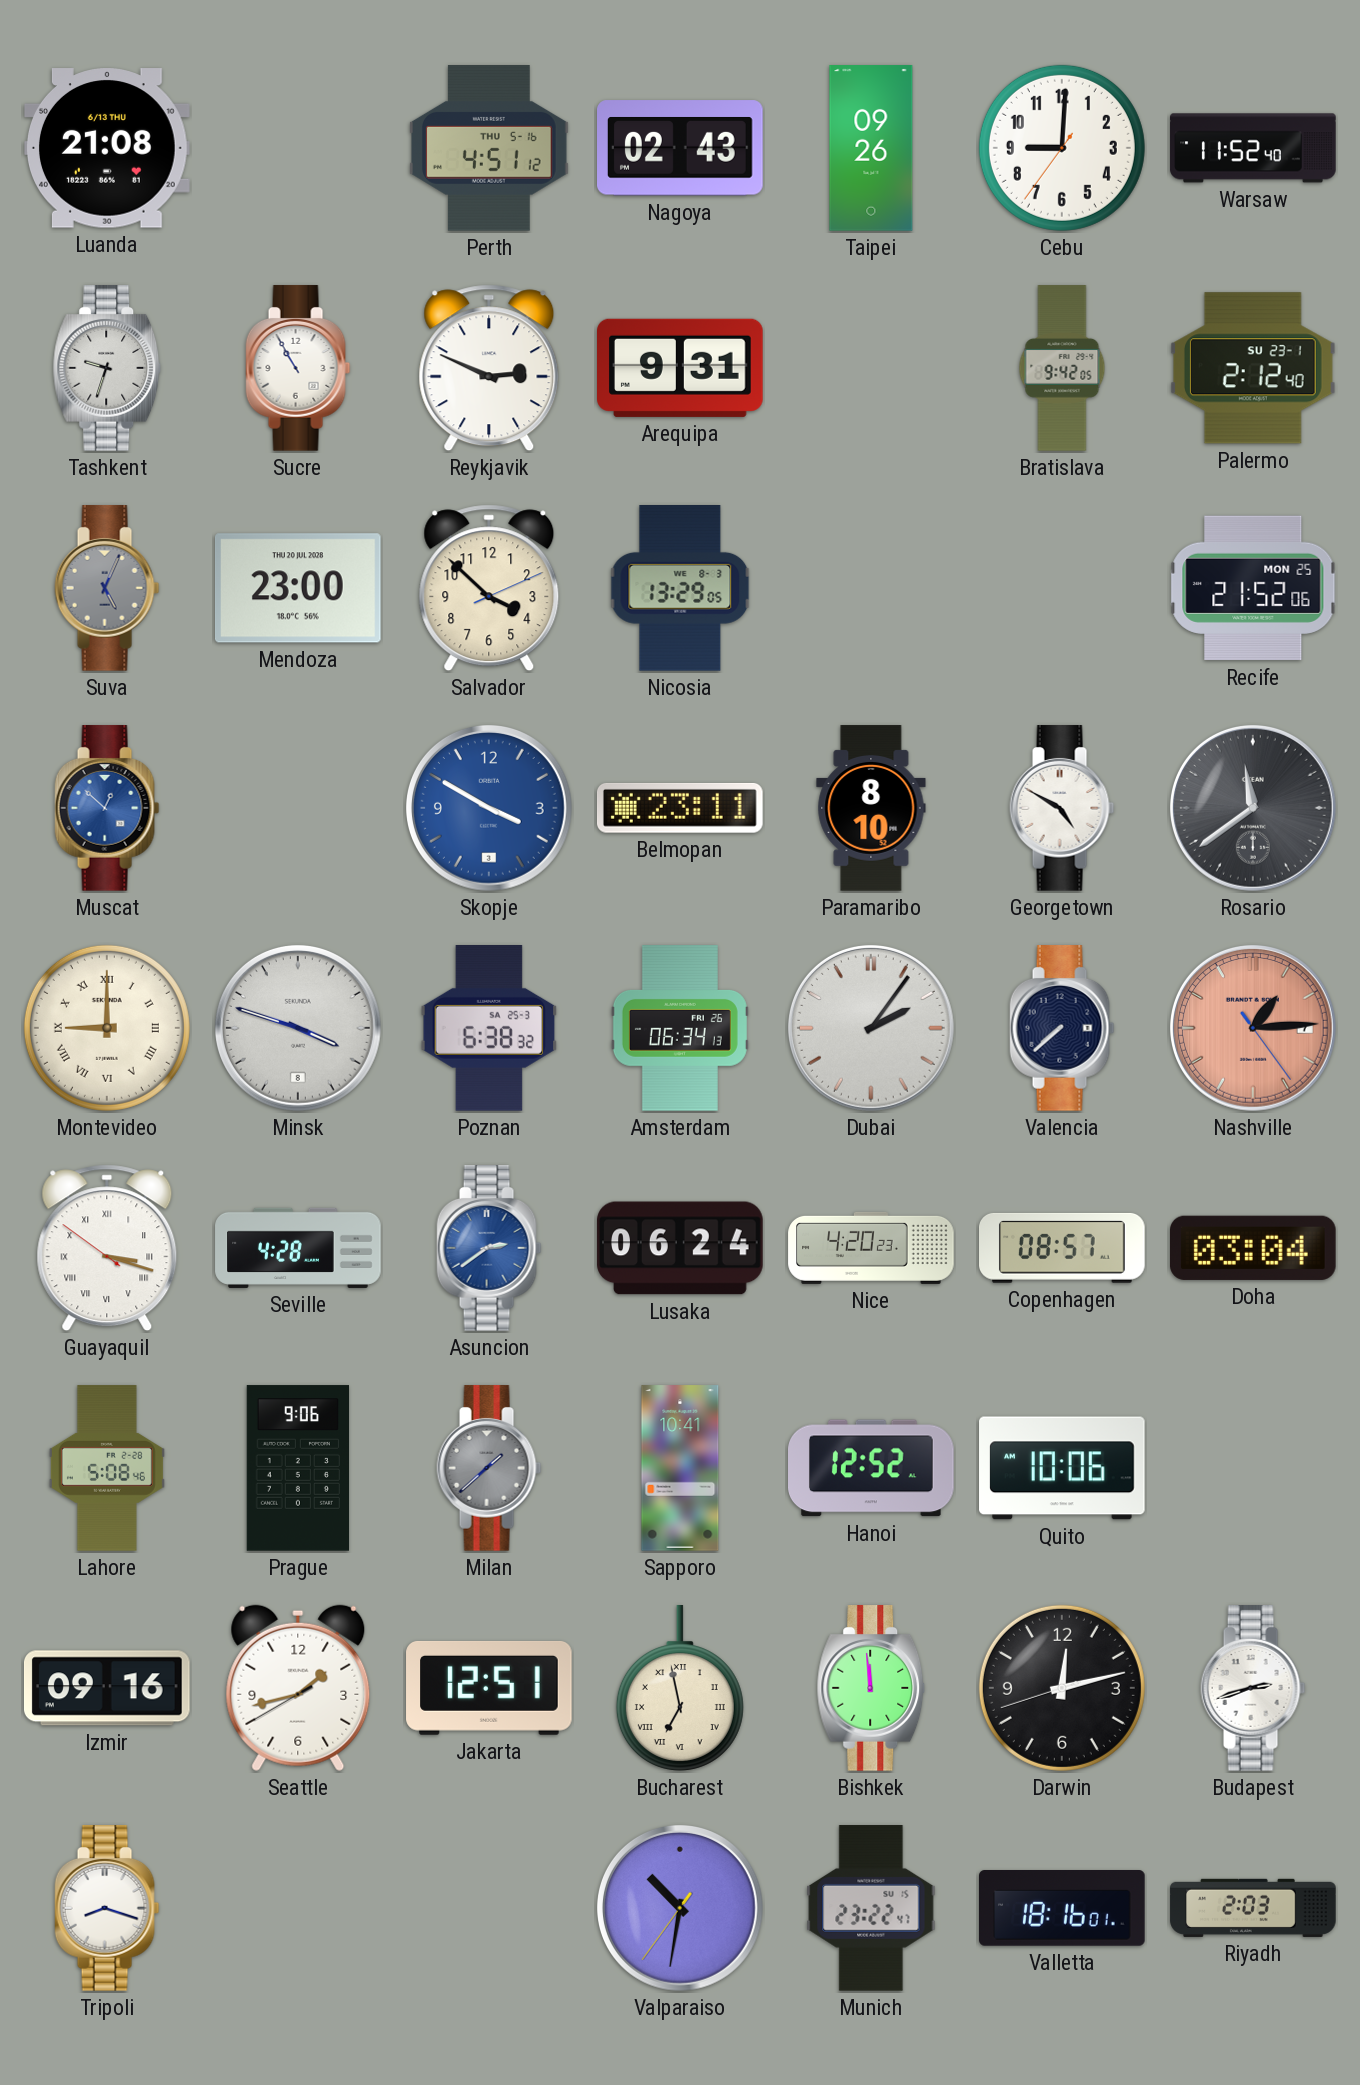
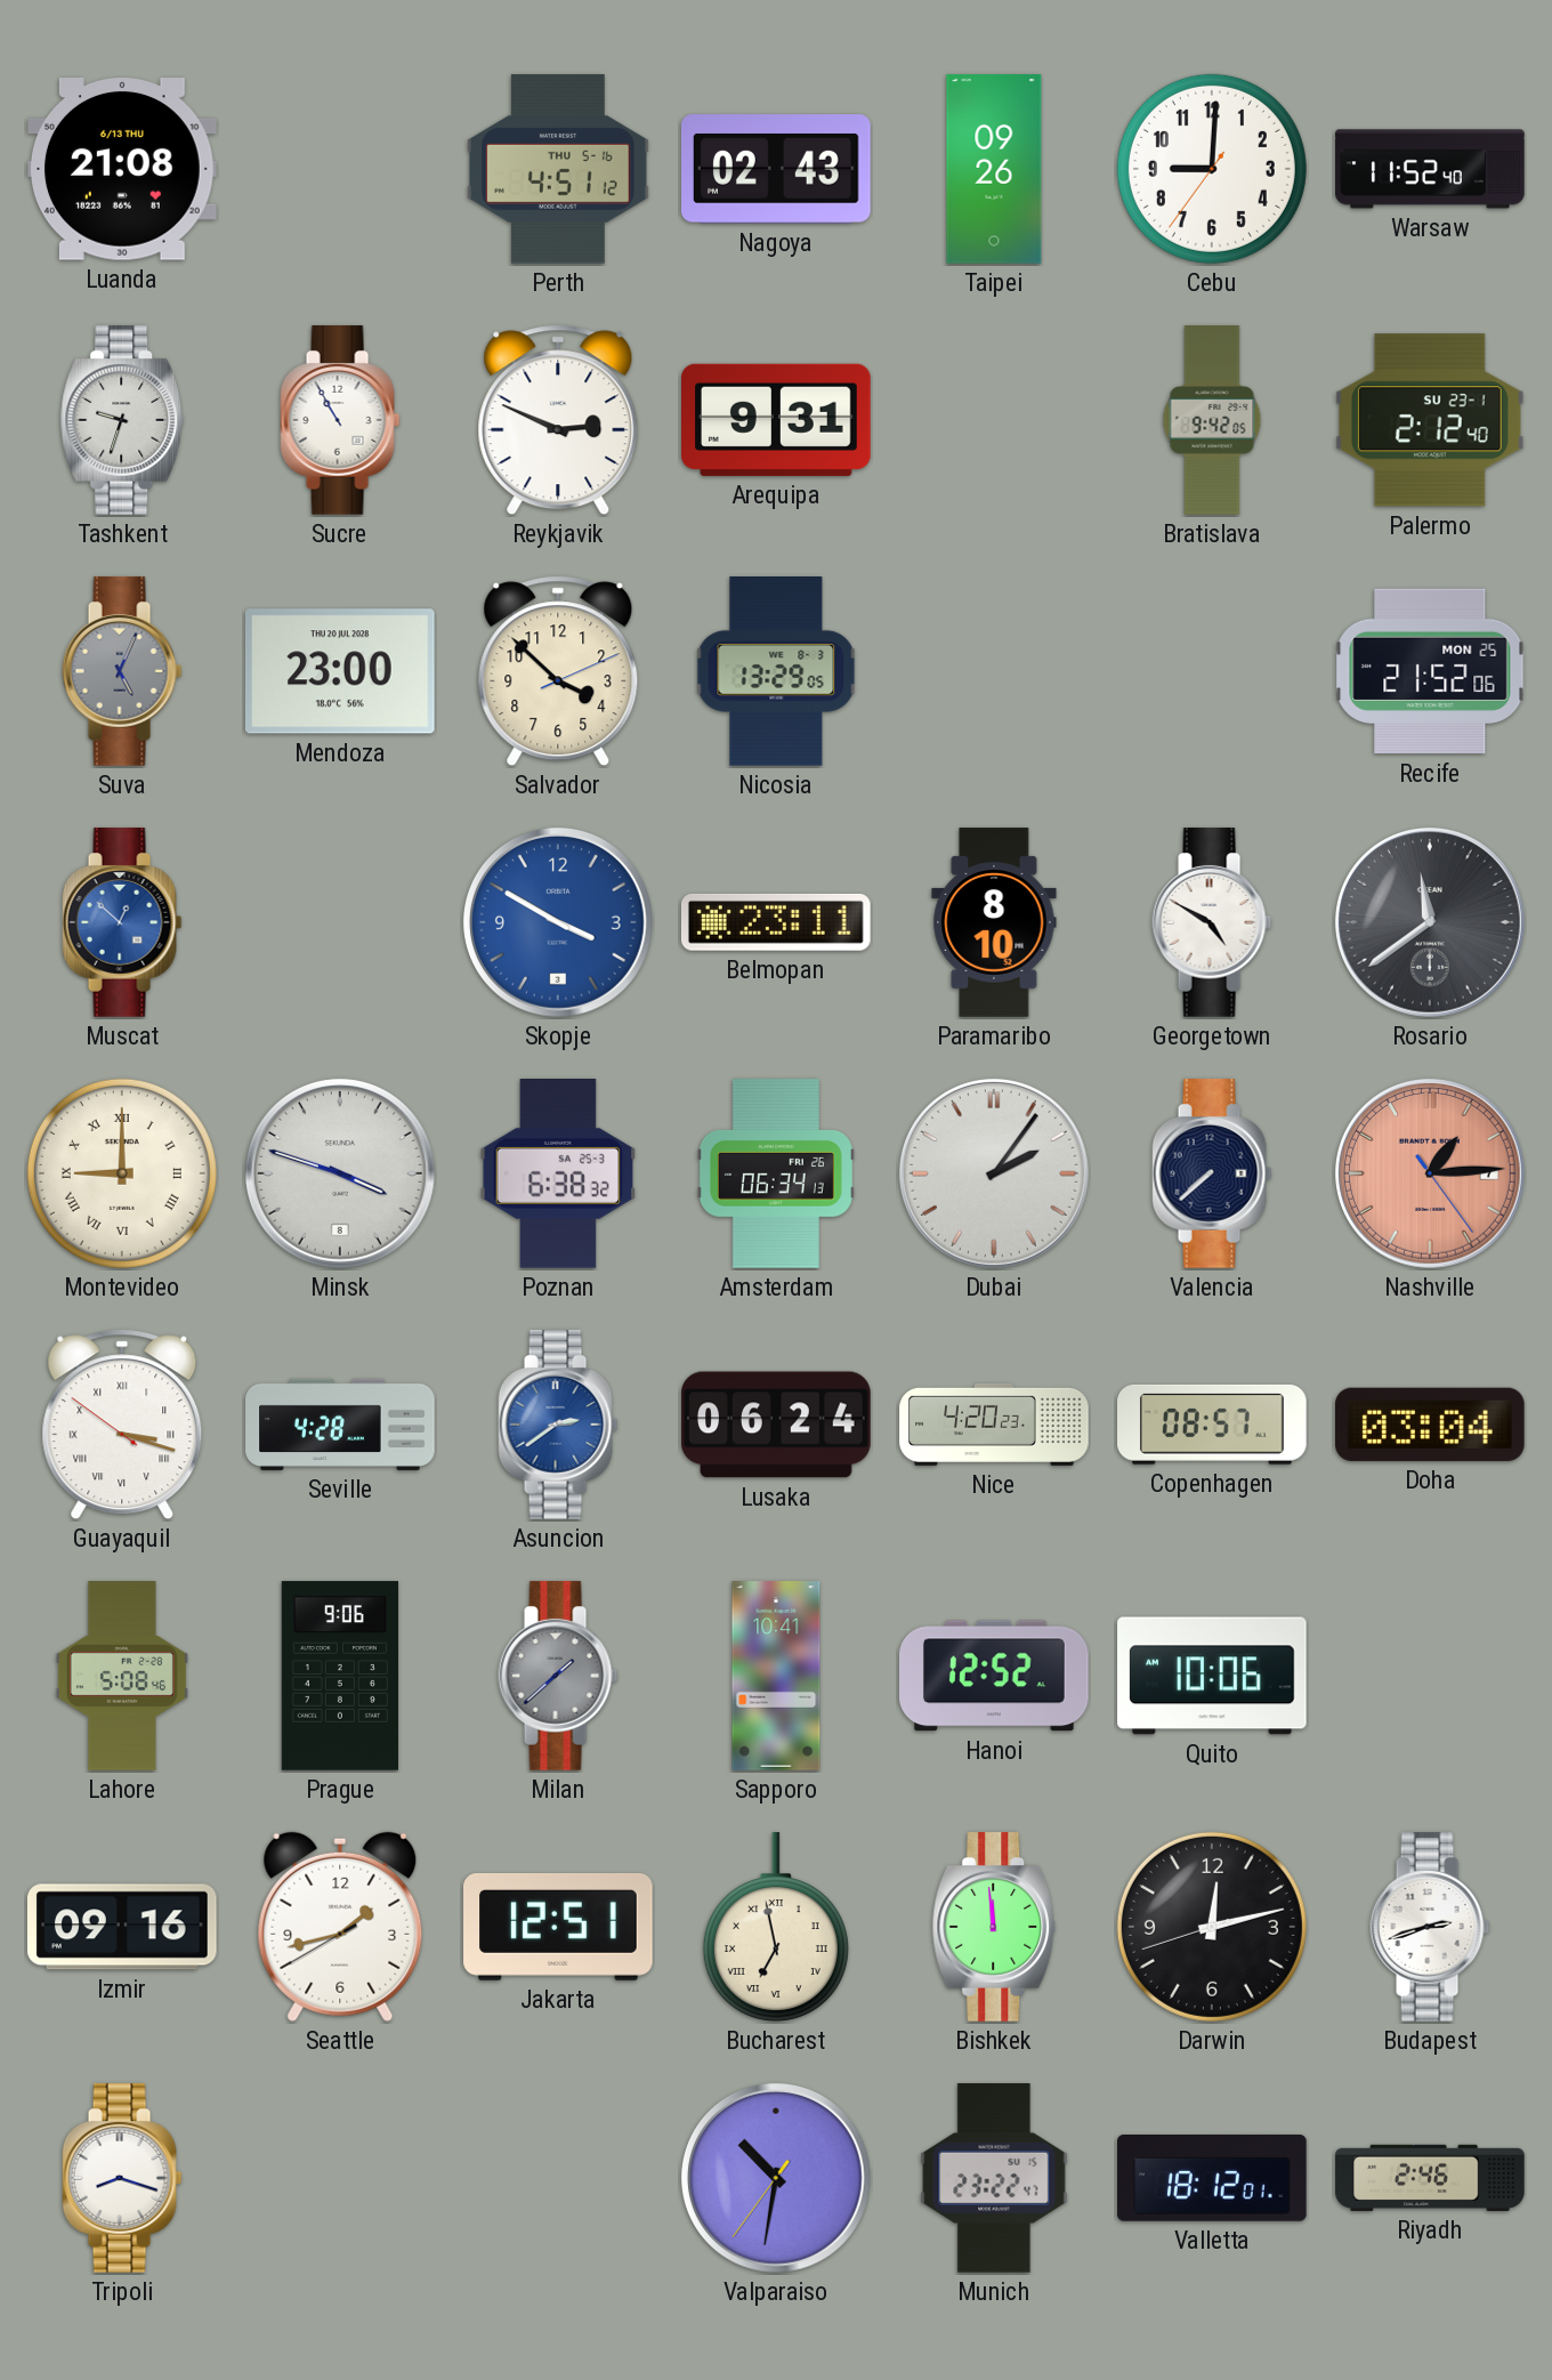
Valletta: 18:16 -> 18:12
Riyadh: 2:03 -> 2:46
